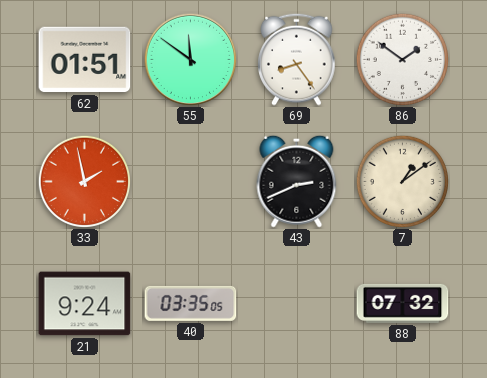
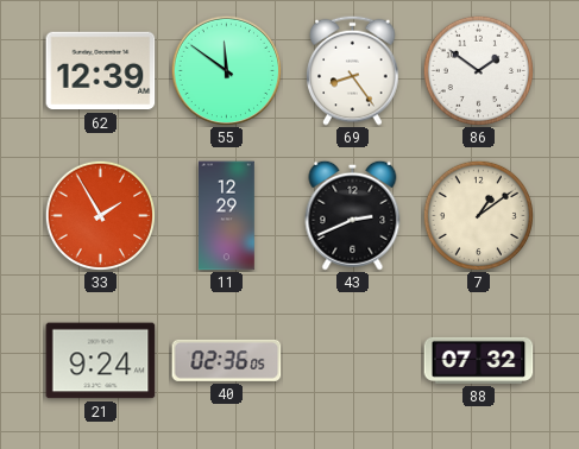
62: 01:51 -> 12:39
33: 1:58 -> 1:55
11: none -> 12:29
40: 03:35 -> 02:36
